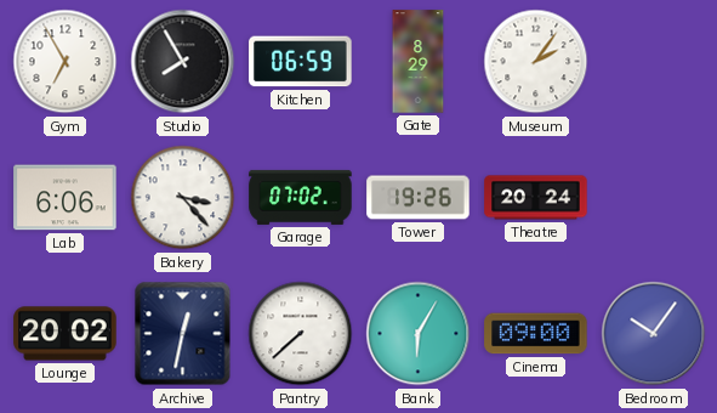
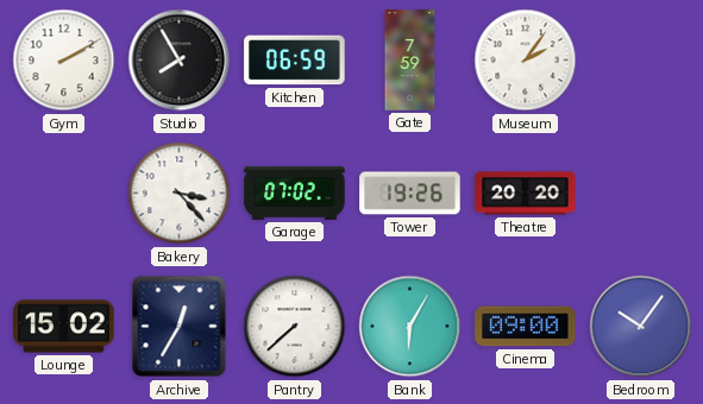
Gym: 6:55 -> 2:10
Gate: 8:29 -> 7:59
Lab: 6:06 -> none
Theatre: 20:24 -> 20:20
Lounge: 20:02 -> 15:02
Archive: 12:32 -> 12:35
